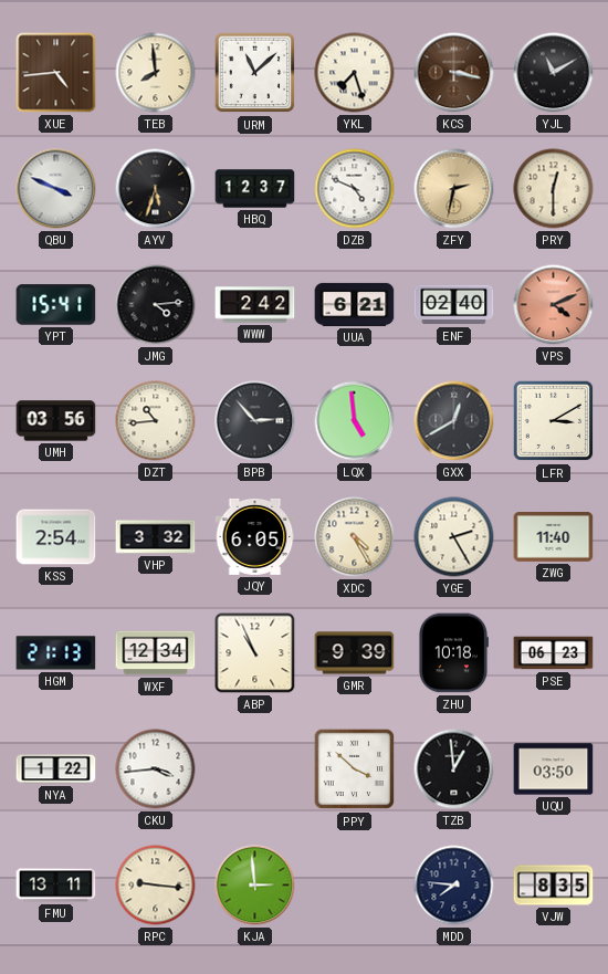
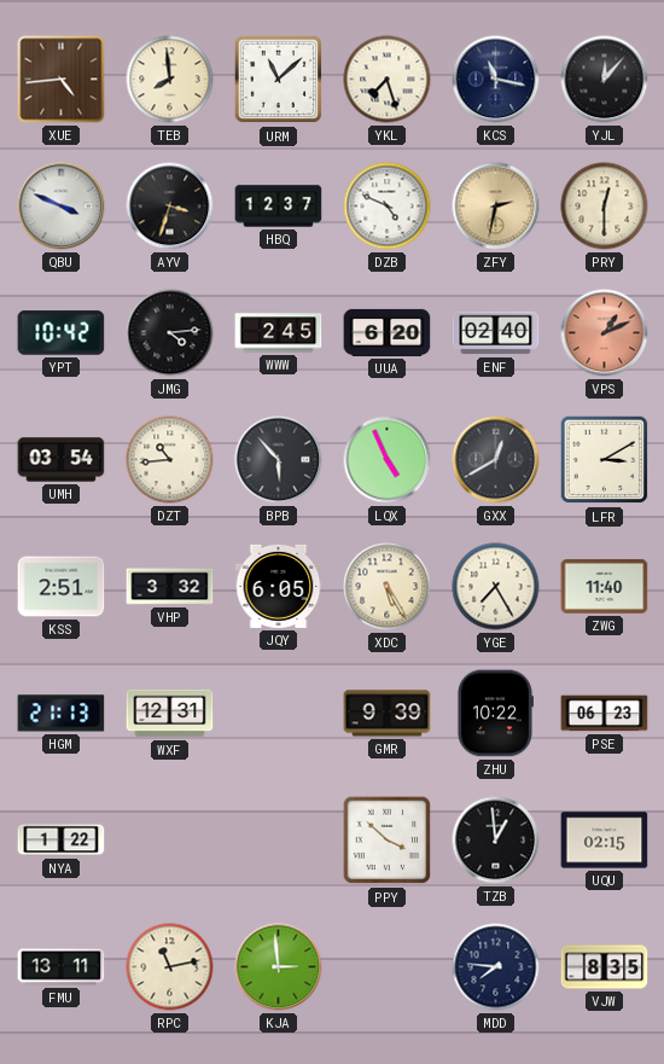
KCS: 3:17 -> 11:17
KCS dial: brown -> navy
YJL: 11:10 -> 12:07
AYV: 5:33 -> 3:33
YPT: 15:41 -> 10:42
WWW: 2:42 -> 2:45
UUA: 6:21 -> 6:20
VPS: 4:11 -> 1:11
UMH: 03:56 -> 03:54
BPB: 2:53 -> 5:53
LQX: 4:59 -> 4:56
KSS: 2:54 -> 2:51
XDC: 4:25 -> 5:25
YGE: 2:25 -> 7:25
WXF: 12:34 -> 12:31
ABP: 10:56 -> none
ZHU: 10:18 -> 10:22
CKU: 3:44 -> none
UQU: 03:50 -> 02:15
RPC: 9:16 -> 11:13
